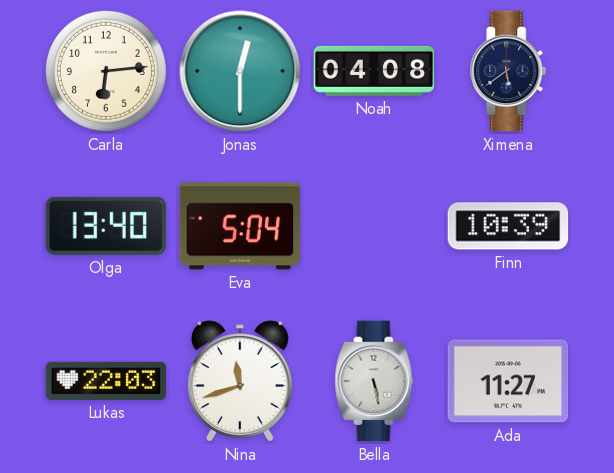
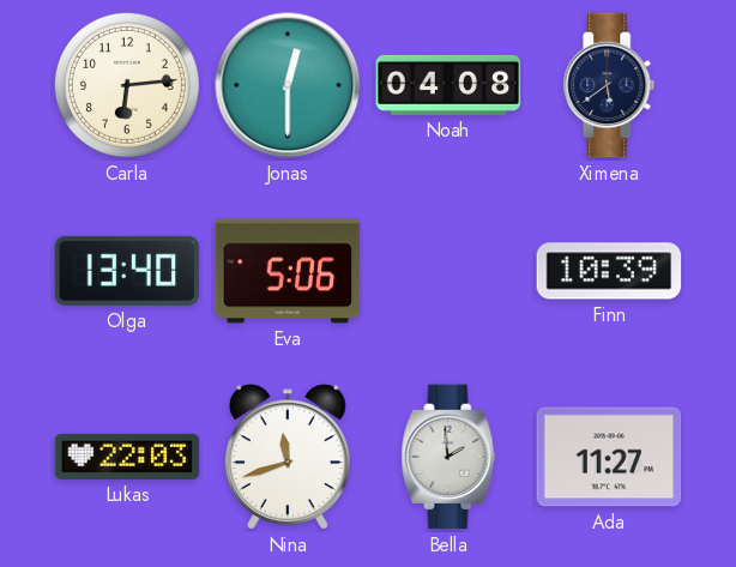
Eva: 5:04 -> 5:06
Bella: 5:28 -> 1:59
